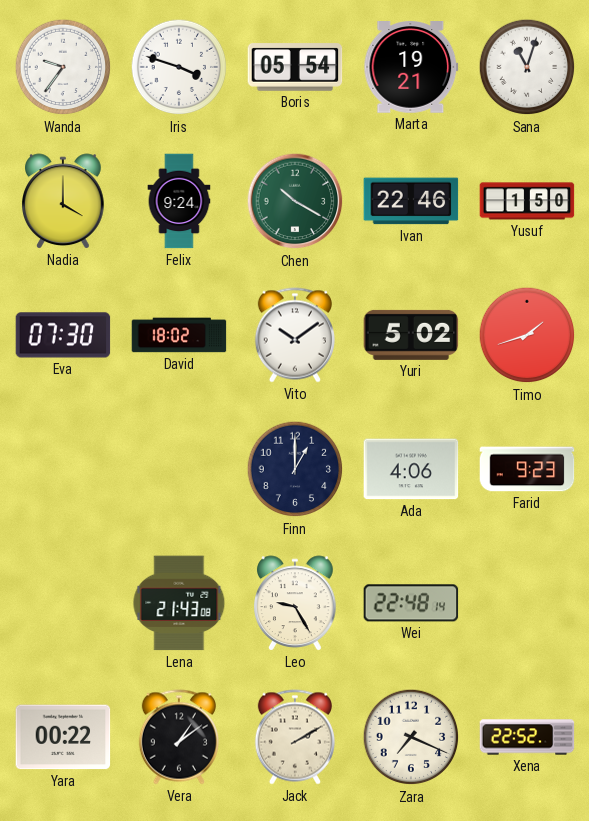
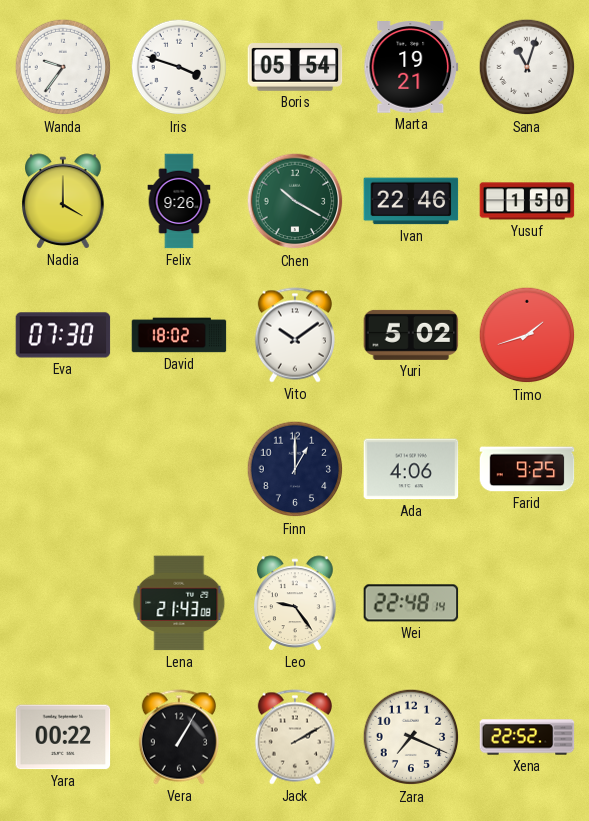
Felix: 9:24 -> 9:26
Farid: 9:23 -> 9:25
Leo: 9:25 -> 9:24
Vera: 1:09 -> 1:05
